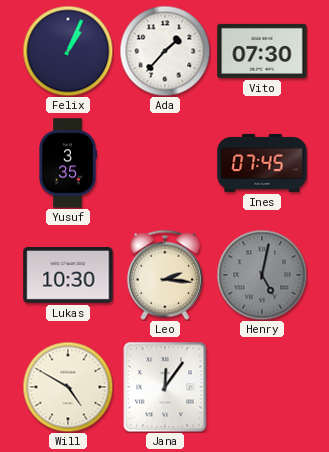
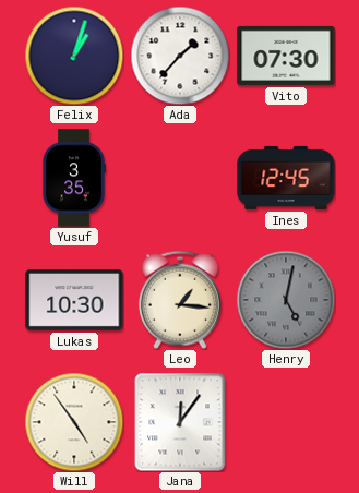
Felix: 1:04 -> 1:03
Ines: 07:45 -> 12:45
Leo: 2:16 -> 1:16
Will: 4:50 -> 4:54
